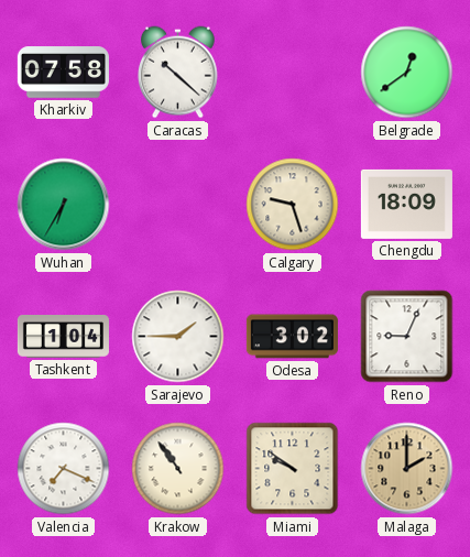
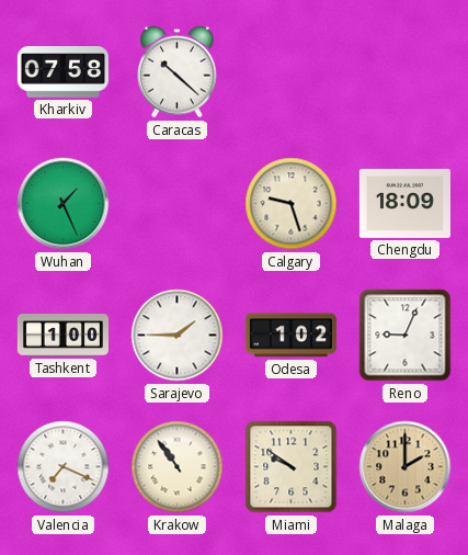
Belgrade: 12:39 -> none
Wuhan: 6:35 -> 1:26
Tashkent: 1:04 -> 1:00
Odesa: 3:02 -> 1:02
